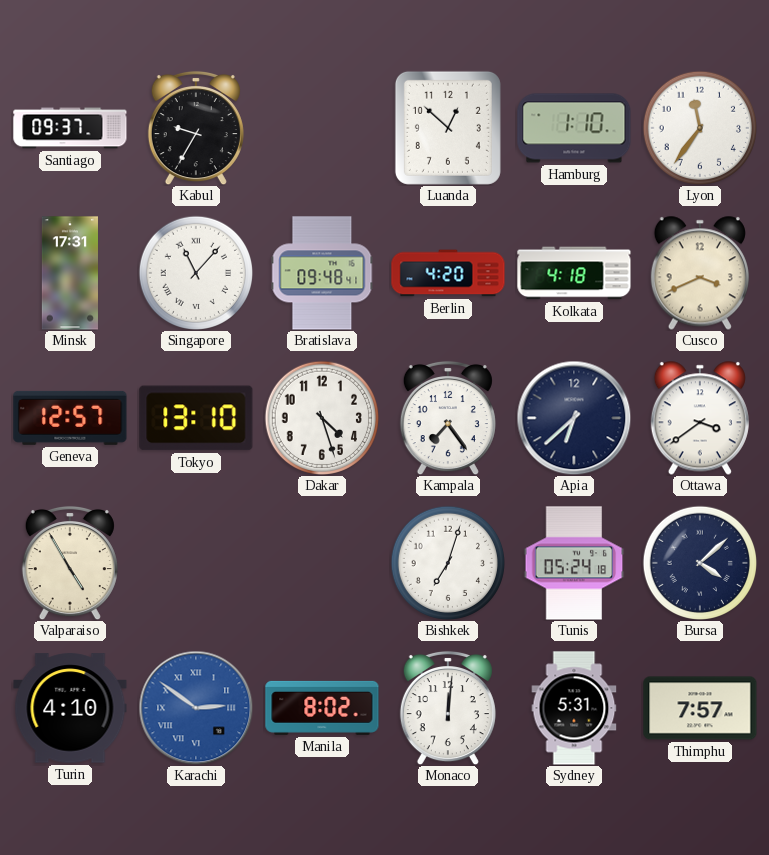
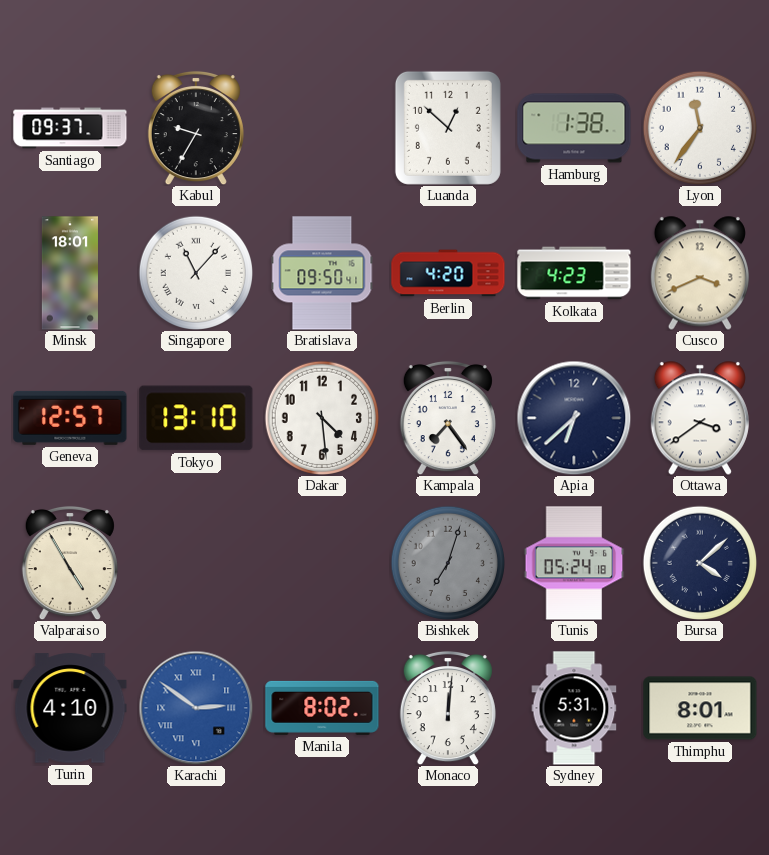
Hamburg: 1:10 -> 1:38
Minsk: 17:31 -> 18:01
Bratislava: 09:48 -> 09:50
Kolkata: 4:18 -> 4:23
Dakar: 4:27 -> 4:29
Bishkek dial: white -> grey
Thimphu: 7:57 -> 8:01
